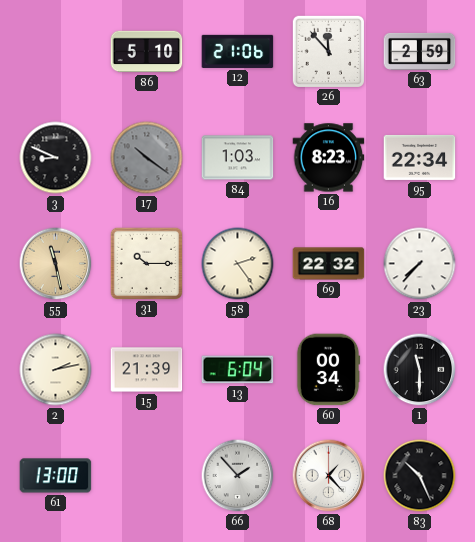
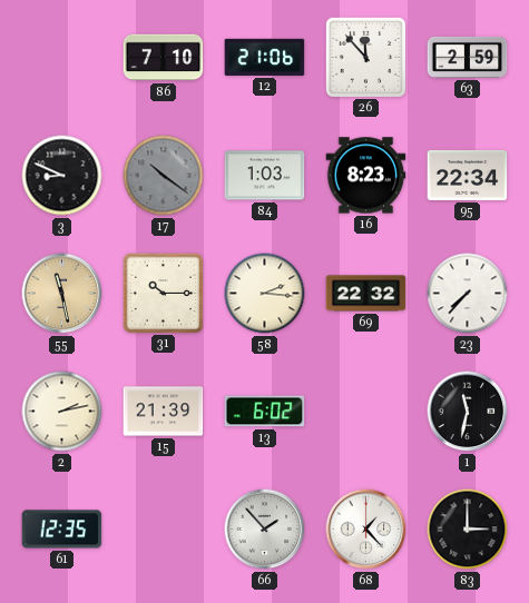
86: 5:10 -> 7:10
58: 2:24 -> 2:16
13: 6:04 -> 6:02
60: 00:34 -> none
1: 11:30 -> 11:32
61: 13:00 -> 12:35
83: 10:26 -> 3:00
